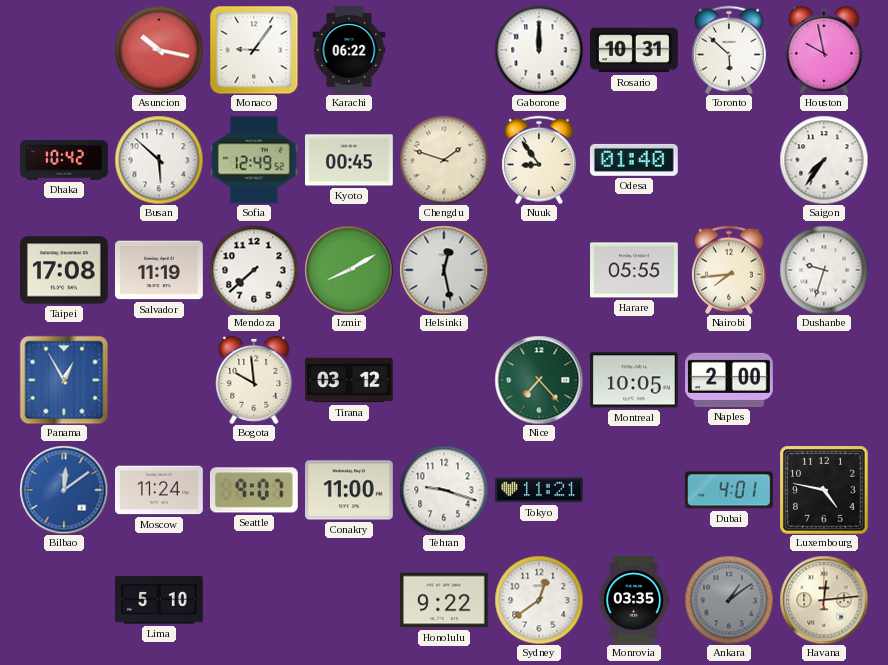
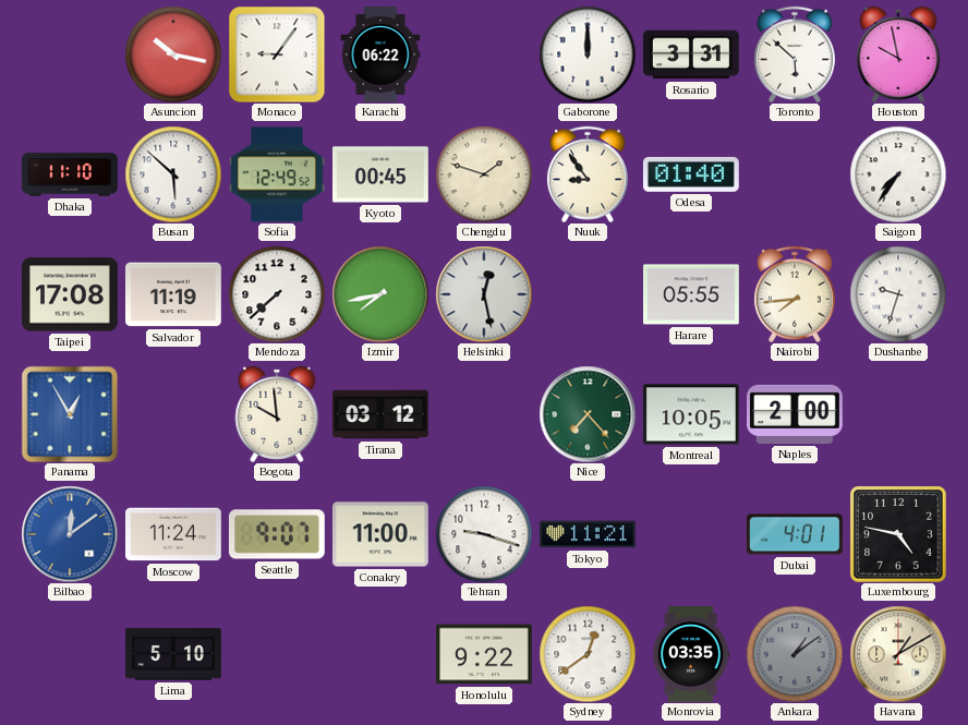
Rosario: 10:31 -> 3:31
Dhaka: 10:42 -> 11:10
Izmir: 8:10 -> 7:43
Havana: 12:14 -> 1:10
